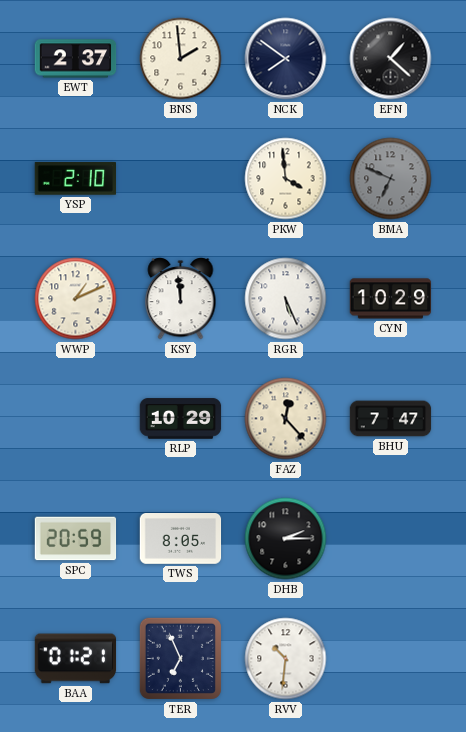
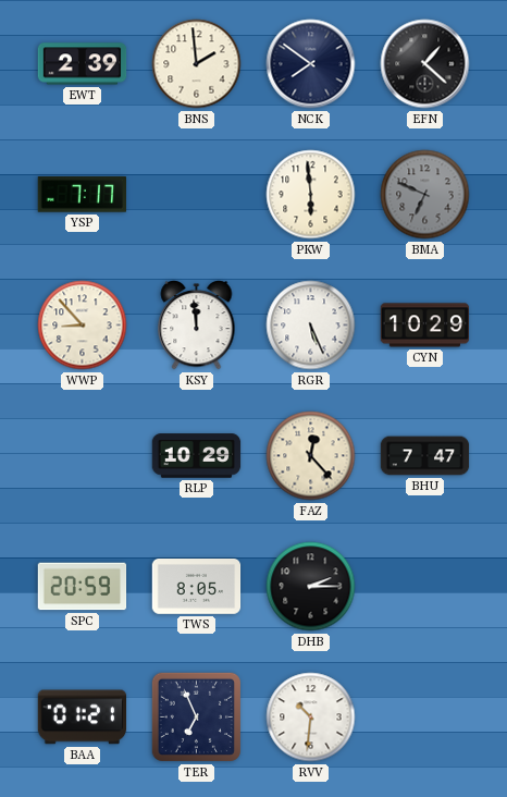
EWT: 2:37 -> 2:39
YSP: 2:10 -> 7:17
PKW: 3:59 -> 5:59
WWP: 1:11 -> 8:53
